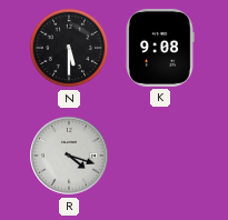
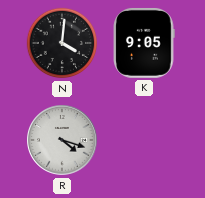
N: 5:30 -> 4:01
K: 9:08 -> 9:05
